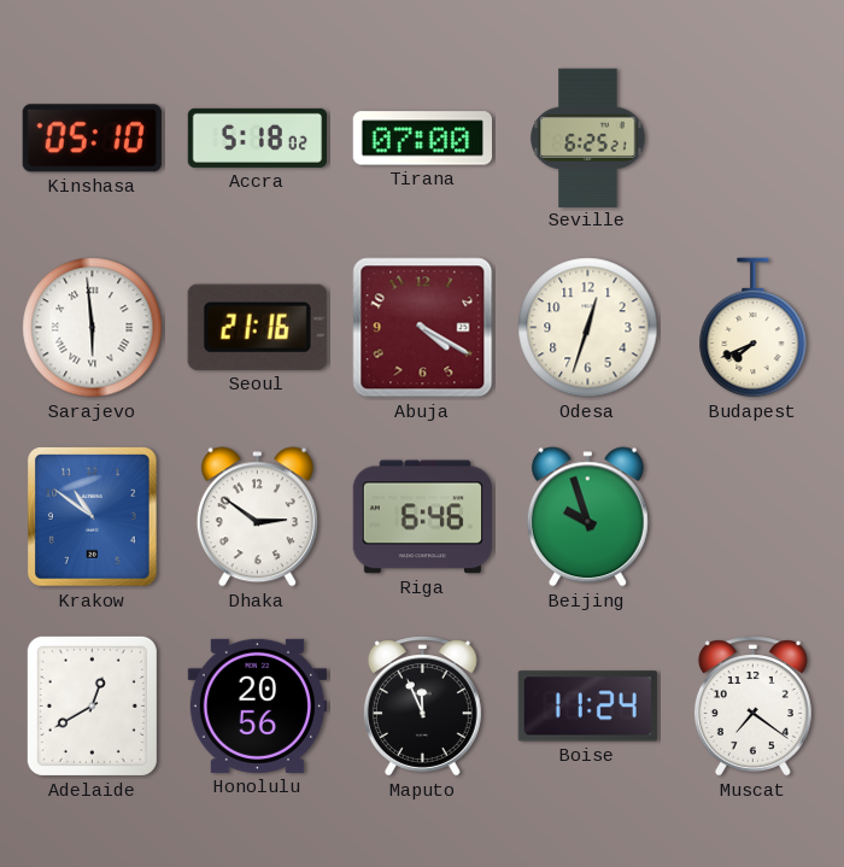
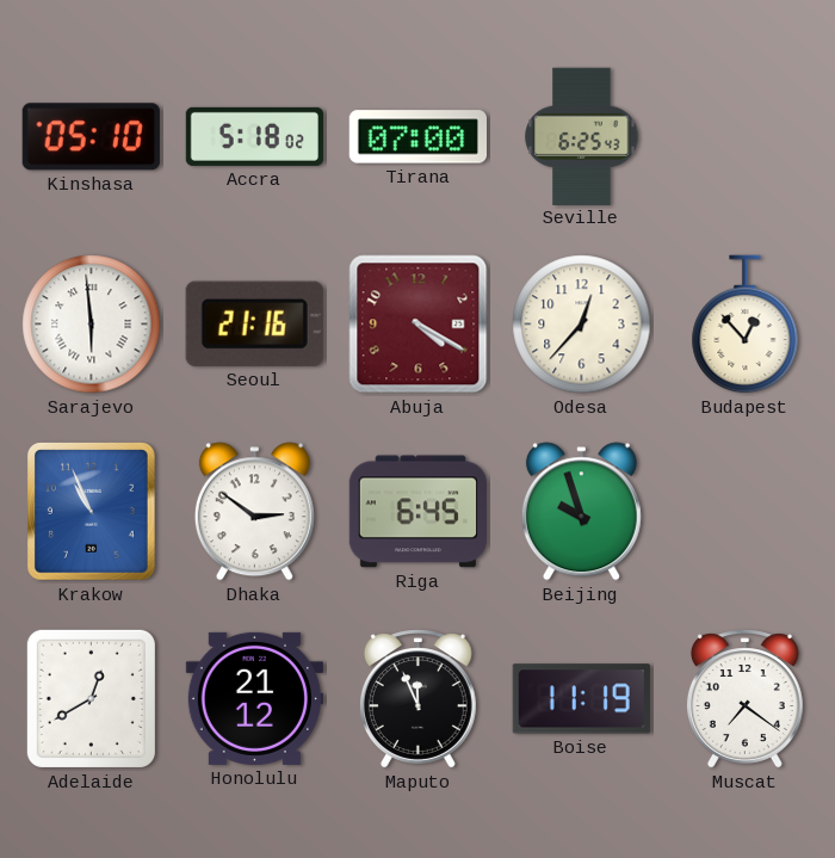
Seville: 6:25:21 -> 6:25:43
Odesa: 12:33 -> 12:37
Budapest: 7:41 -> 12:53
Krakow: 10:51 -> 10:56
Riga: 6:46 -> 6:45
Honolulu: 20:56 -> 21:12
Boise: 11:24 -> 11:19
